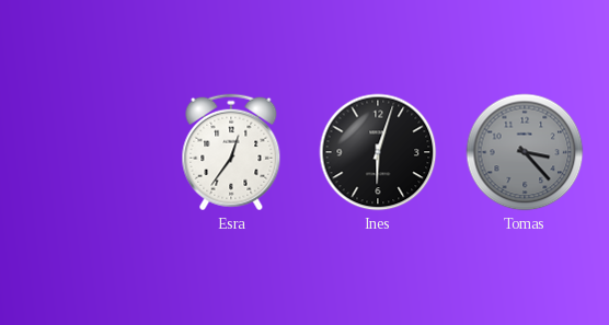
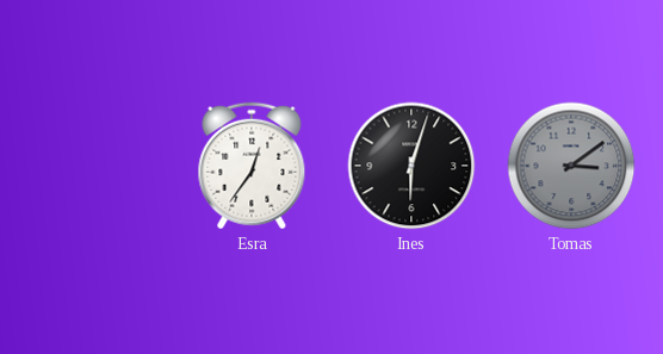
Tomas: 3:23 -> 3:09
